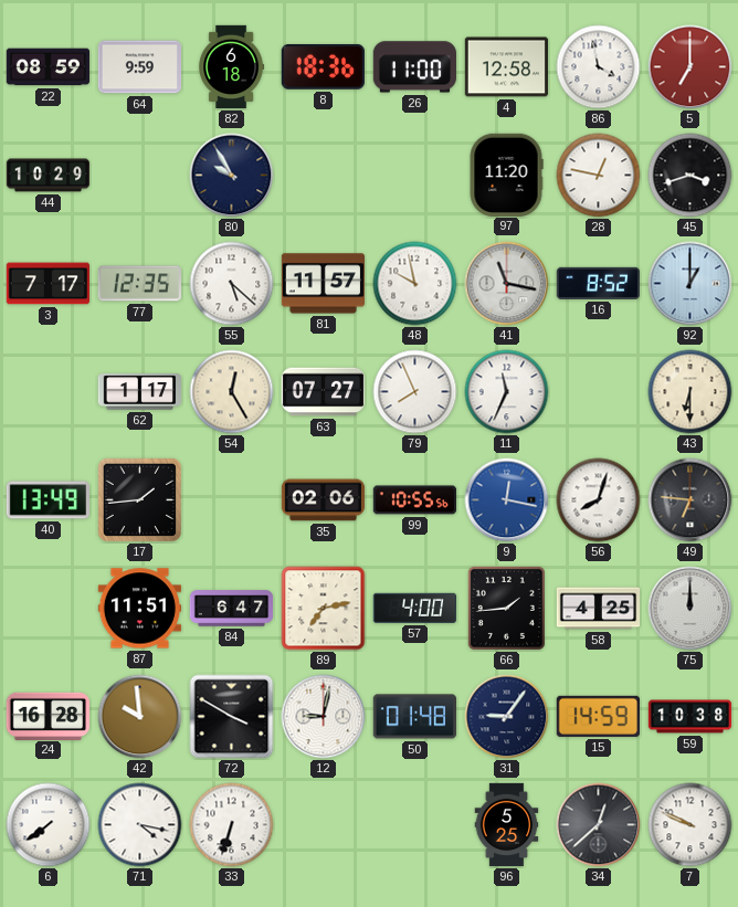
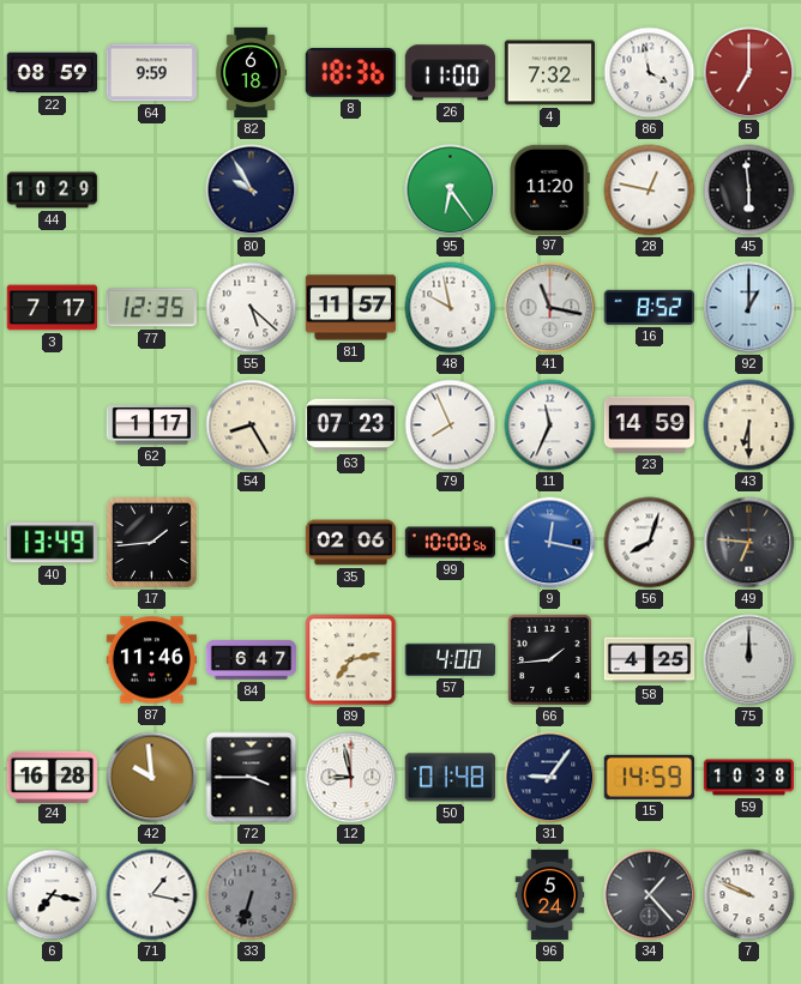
4: 12:58 -> 7:32
95: none -> 6:24
45: 3:42 -> 5:59
54: 12:25 -> 8:25
63: 07:27 -> 07:23
23: none -> 14:59
99: 10:55 -> 10:00
87: 11:51 -> 11:46
72: 3:50 -> 3:45
12: 9:02 -> 8:58
6: 7:39 -> 7:17
71: 4:17 -> 1:17
33 dial: white -> grey
96: 5:25 -> 5:24
34: 12:38 -> 1:23
